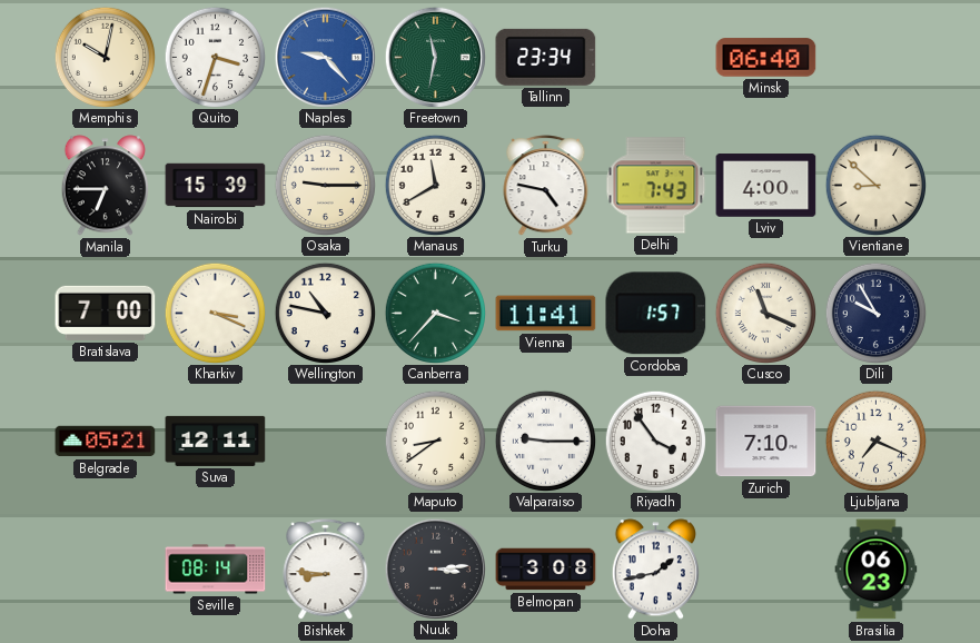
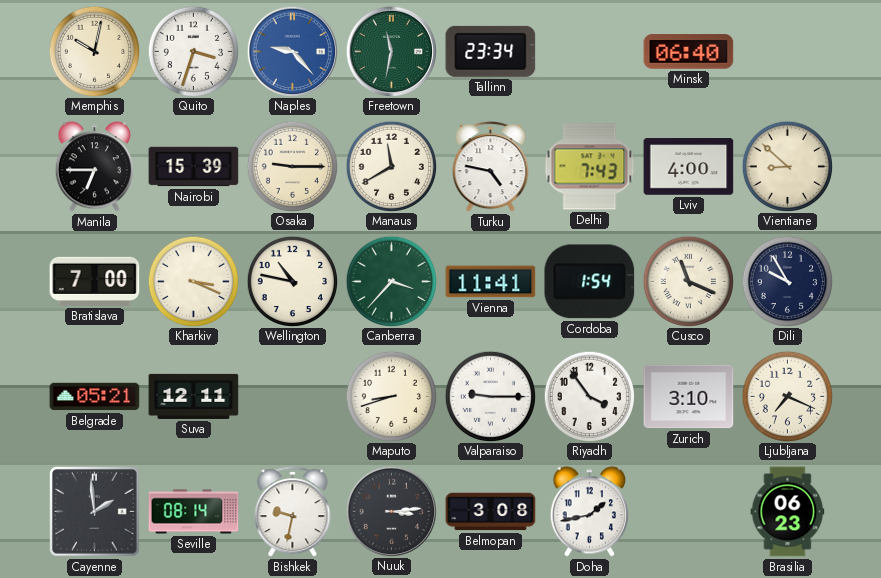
Cordoba: 1:57 -> 1:54
Maputo: 8:39 -> 8:42
Zurich: 7:10 -> 3:10
Cayenne: none -> 1:59
Bishkek: 8:46 -> 9:32
